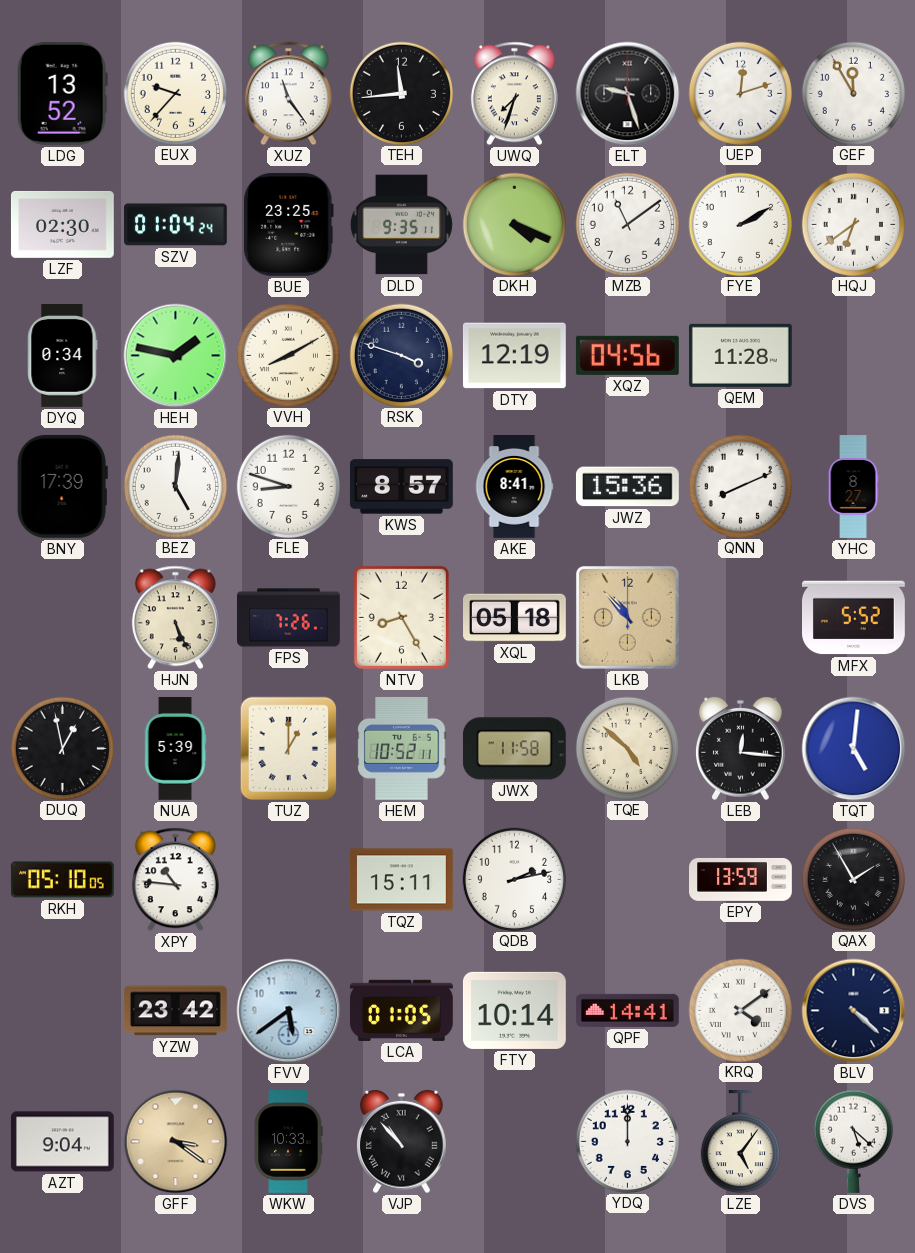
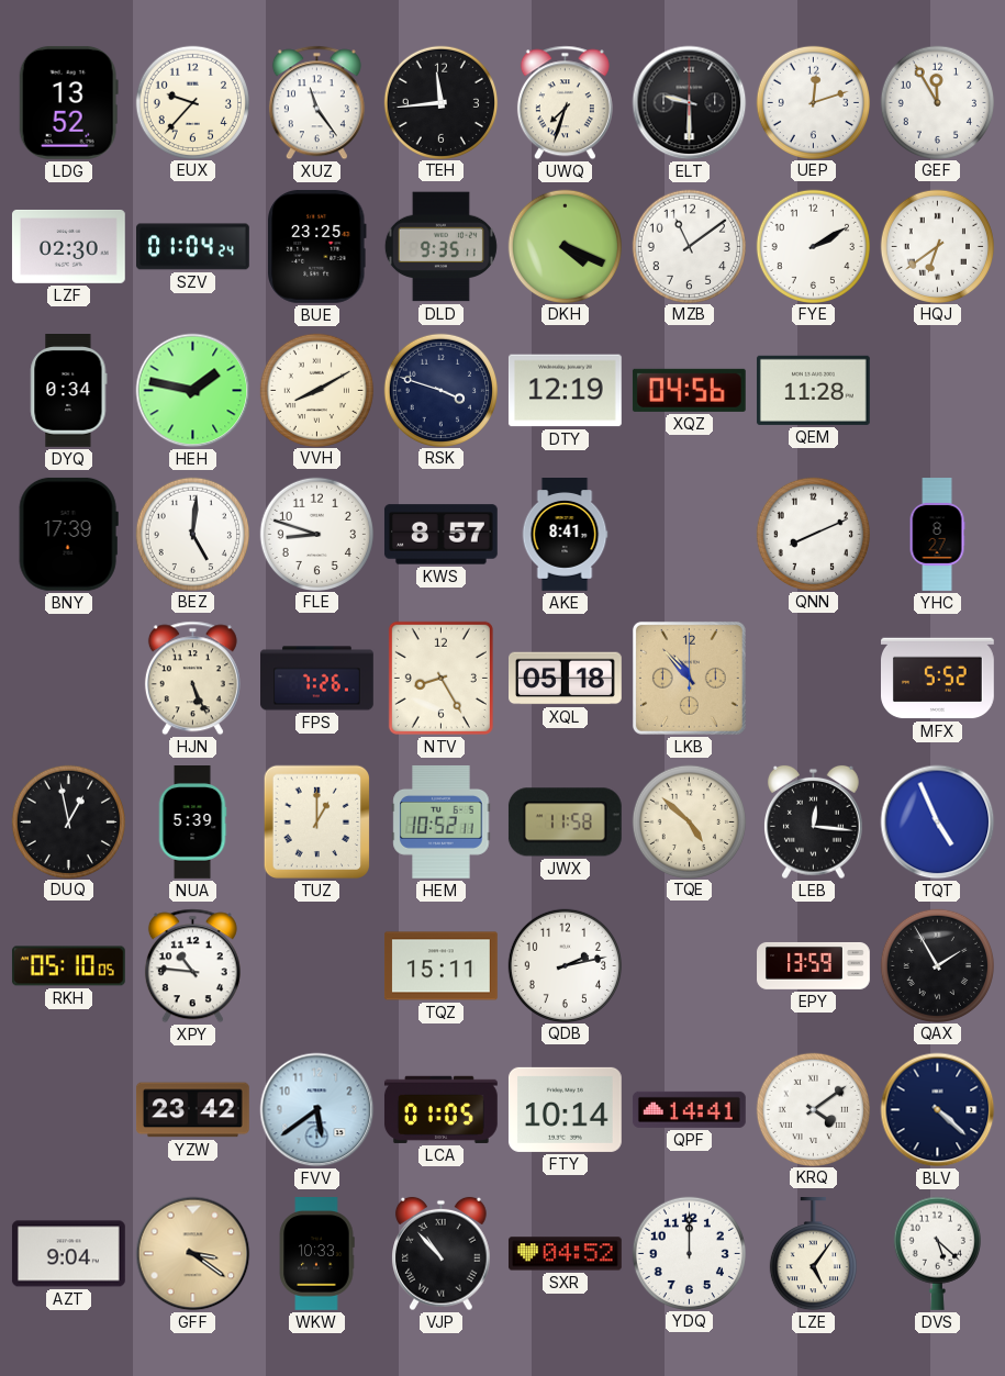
ELT: 9:27 -> 9:30
JWZ: 15:36 -> none
TQT: 5:01 -> 4:56
SXR: none -> 04:52
